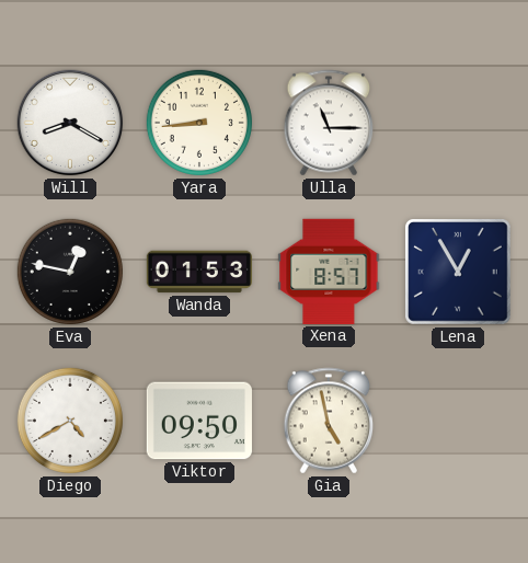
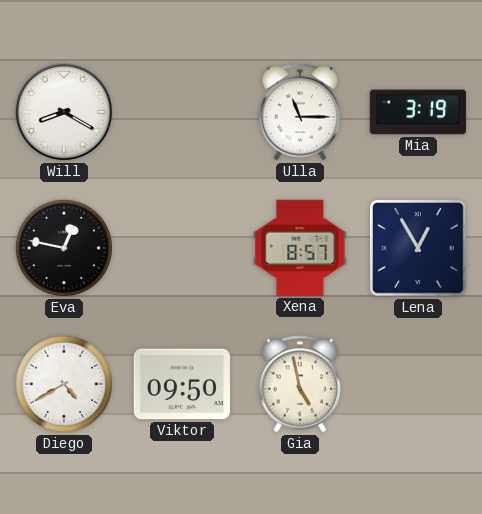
Yara: 8:44 -> none
Mia: none -> 3:19
Wanda: 01:53 -> none
